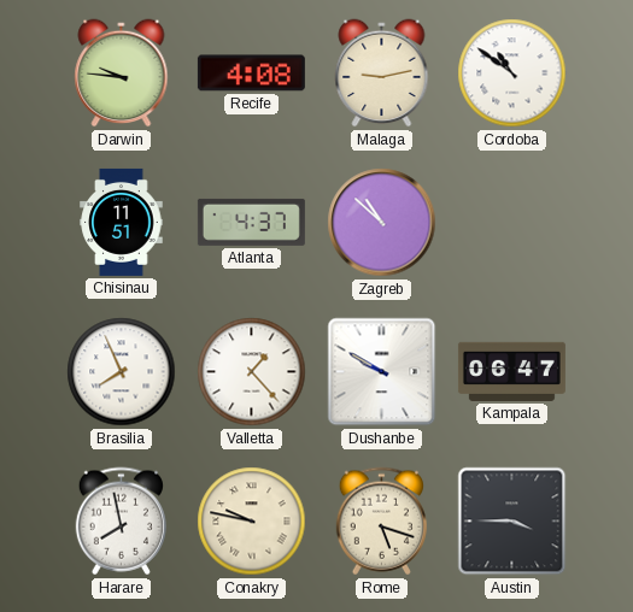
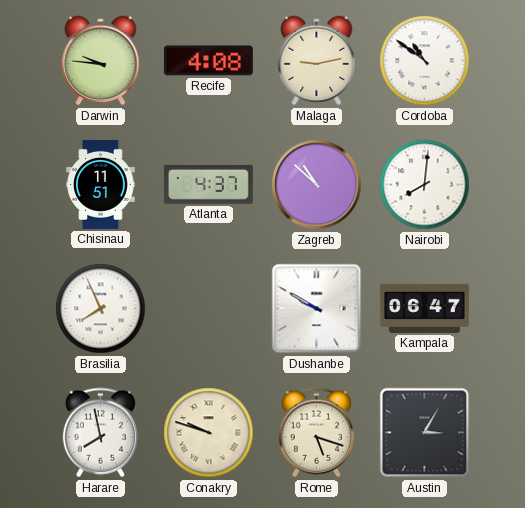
Nairobi: none -> 8:01
Valletta: 1:23 -> none
Conakry: 9:47 -> 9:48
Austin: 3:45 -> 3:05
